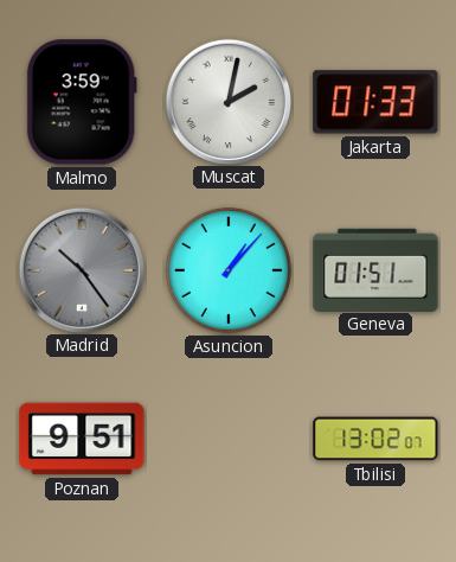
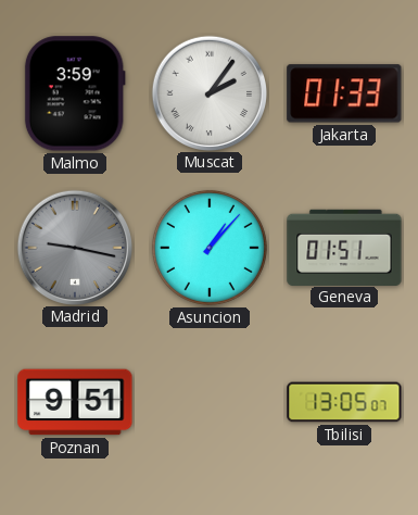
Muscat: 2:02 -> 2:06
Madrid: 10:24 -> 9:17
Tbilisi: 13:02 -> 13:05
